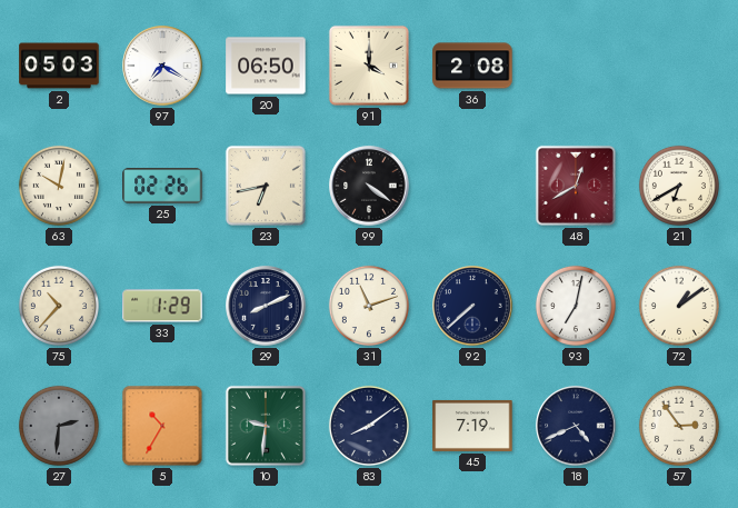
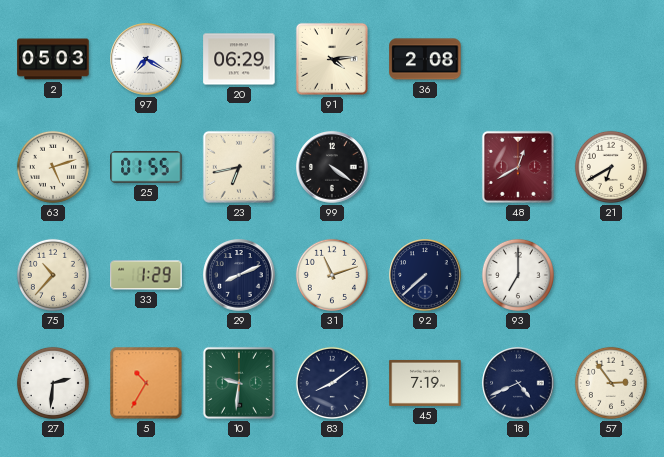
20: 06:50 -> 06:29
91: 4:00 -> 4:14
63: 10:02 -> 5:12
25: 02:26 -> 01:55
93: 7:02 -> 7:00
72: 1:09 -> none
27 dial: grey -> white
